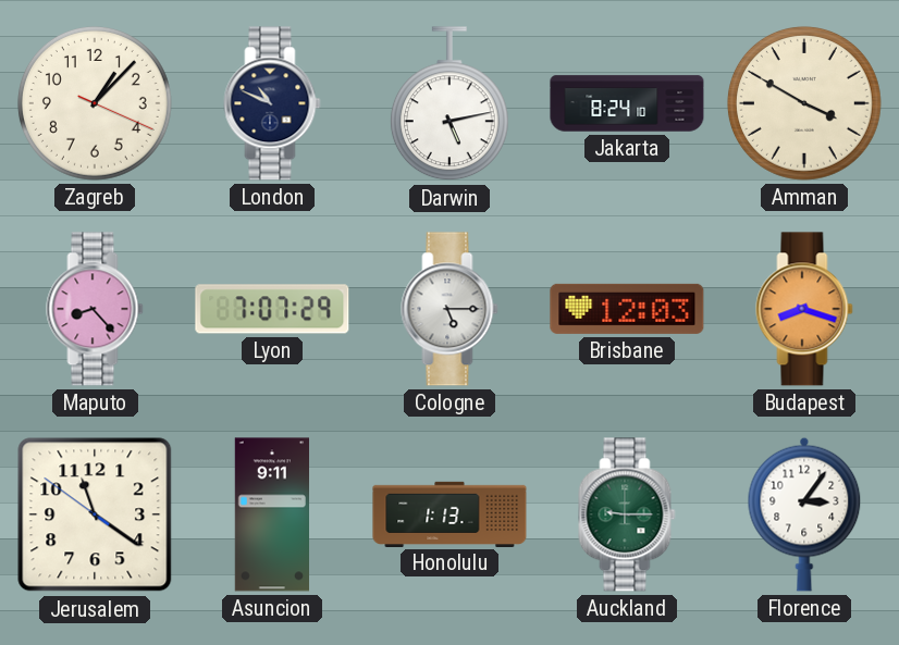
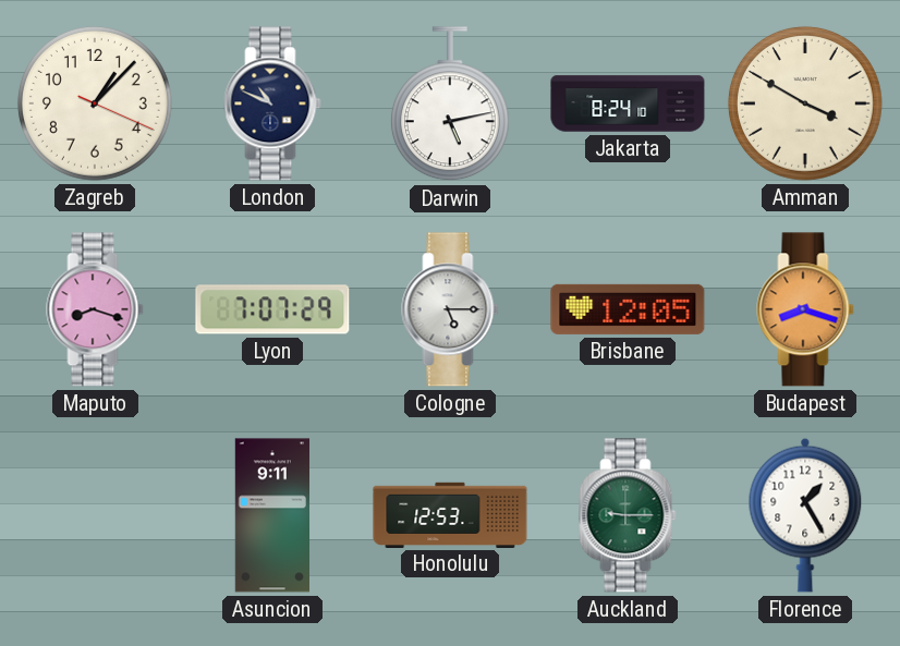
Maputo: 8:23 -> 8:18
Brisbane: 12:03 -> 12:05
Jerusalem: 11:20 -> none
Honolulu: 1:13 -> 12:53
Florence: 3:06 -> 1:25
